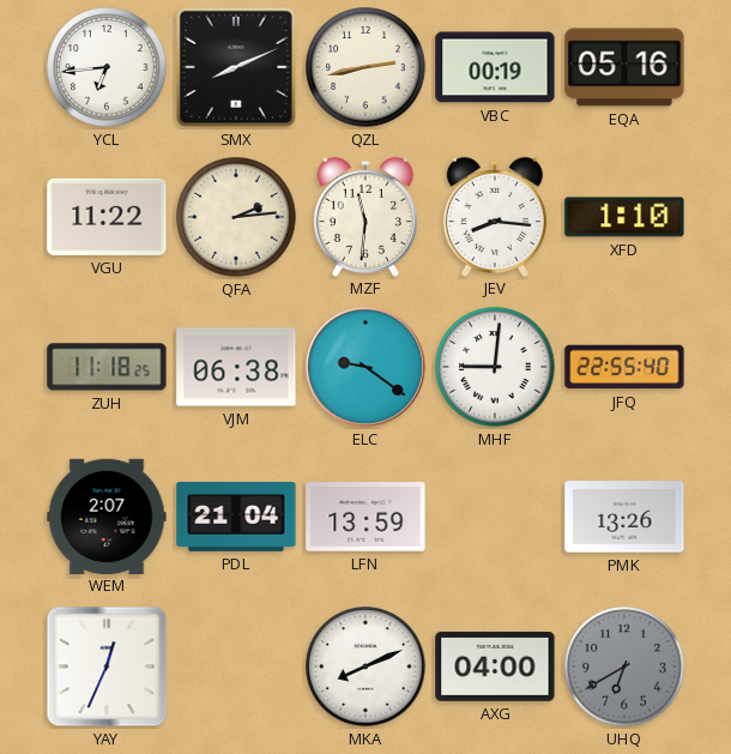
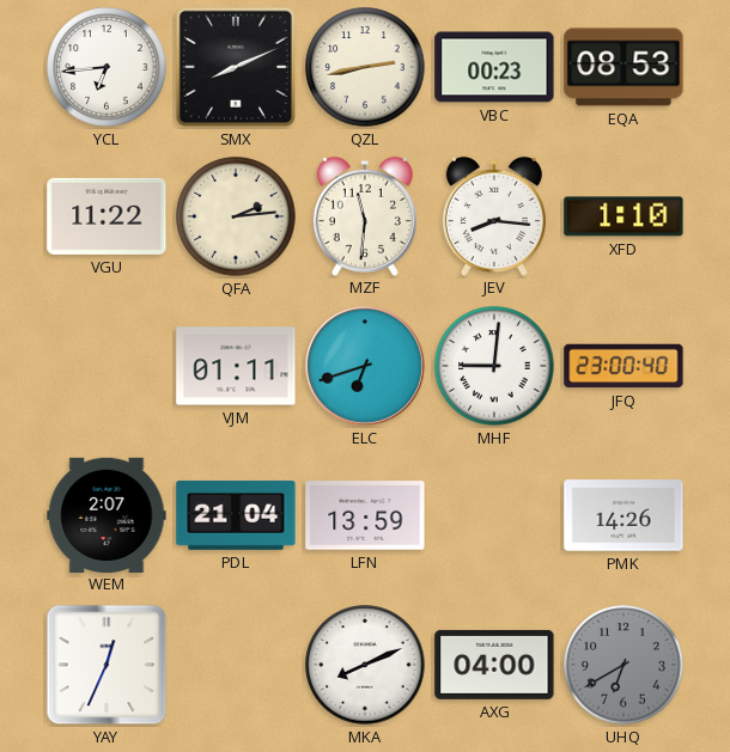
VBC: 00:19 -> 00:23
EQA: 05:16 -> 08:53
ZUH: 11:18 -> none
VJM: 06:38 -> 01:11
ELC: 9:21 -> 6:42
JFQ: 22:55 -> 23:00
PMK: 13:26 -> 14:26
